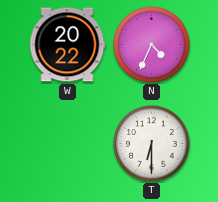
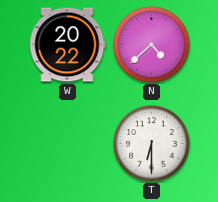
N: 4:34 -> 4:38
